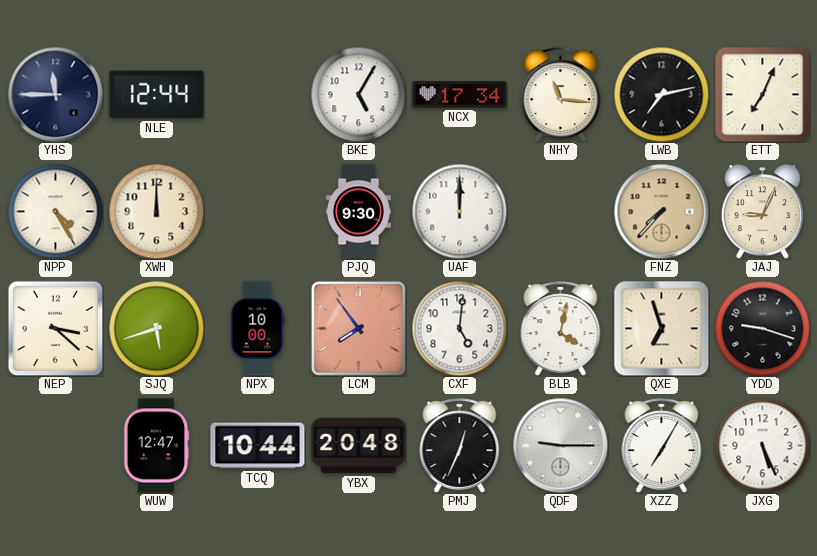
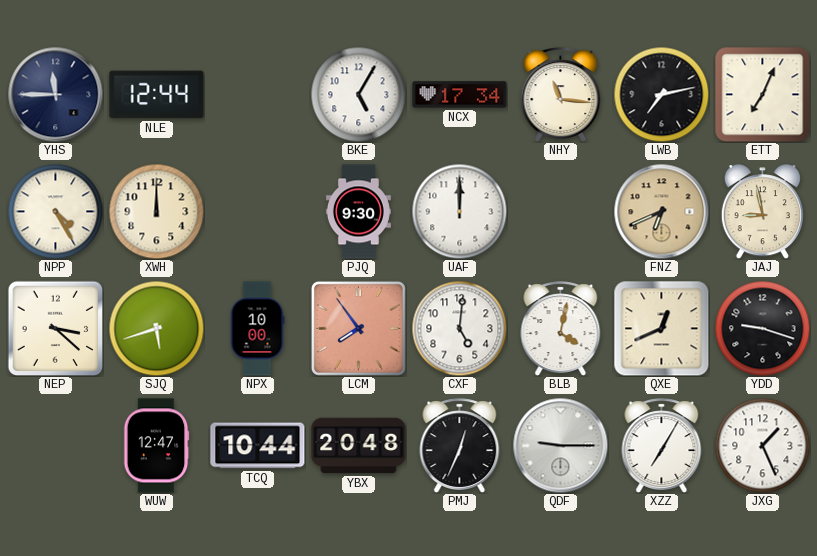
FNZ: 7:37 -> 6:41
JAJ: 9:04 -> 8:58
QXE: 6:57 -> 12:41
JXG: 5:26 -> 1:26
